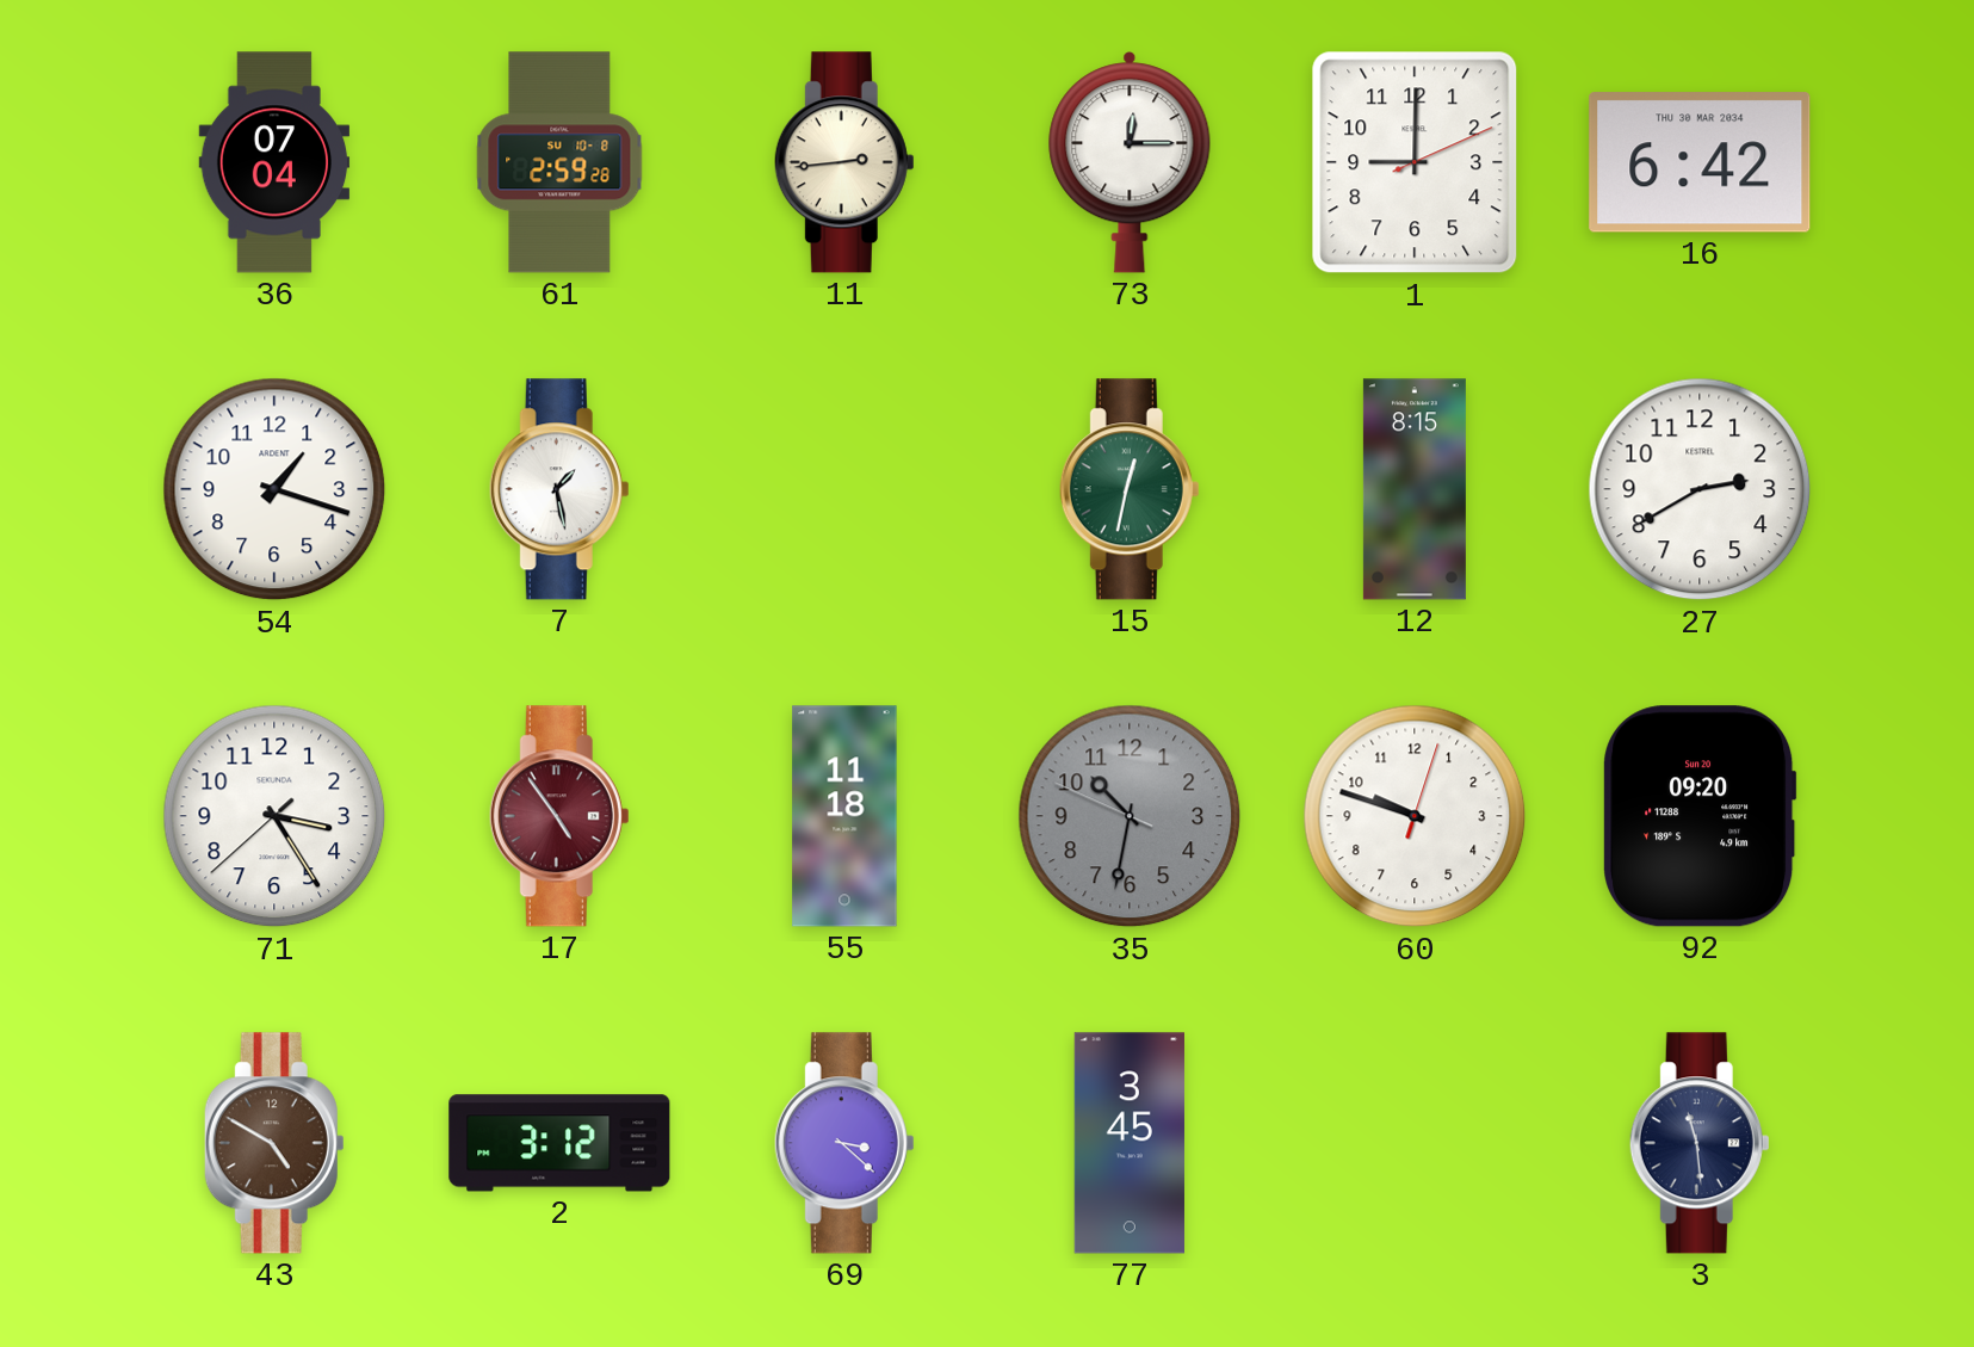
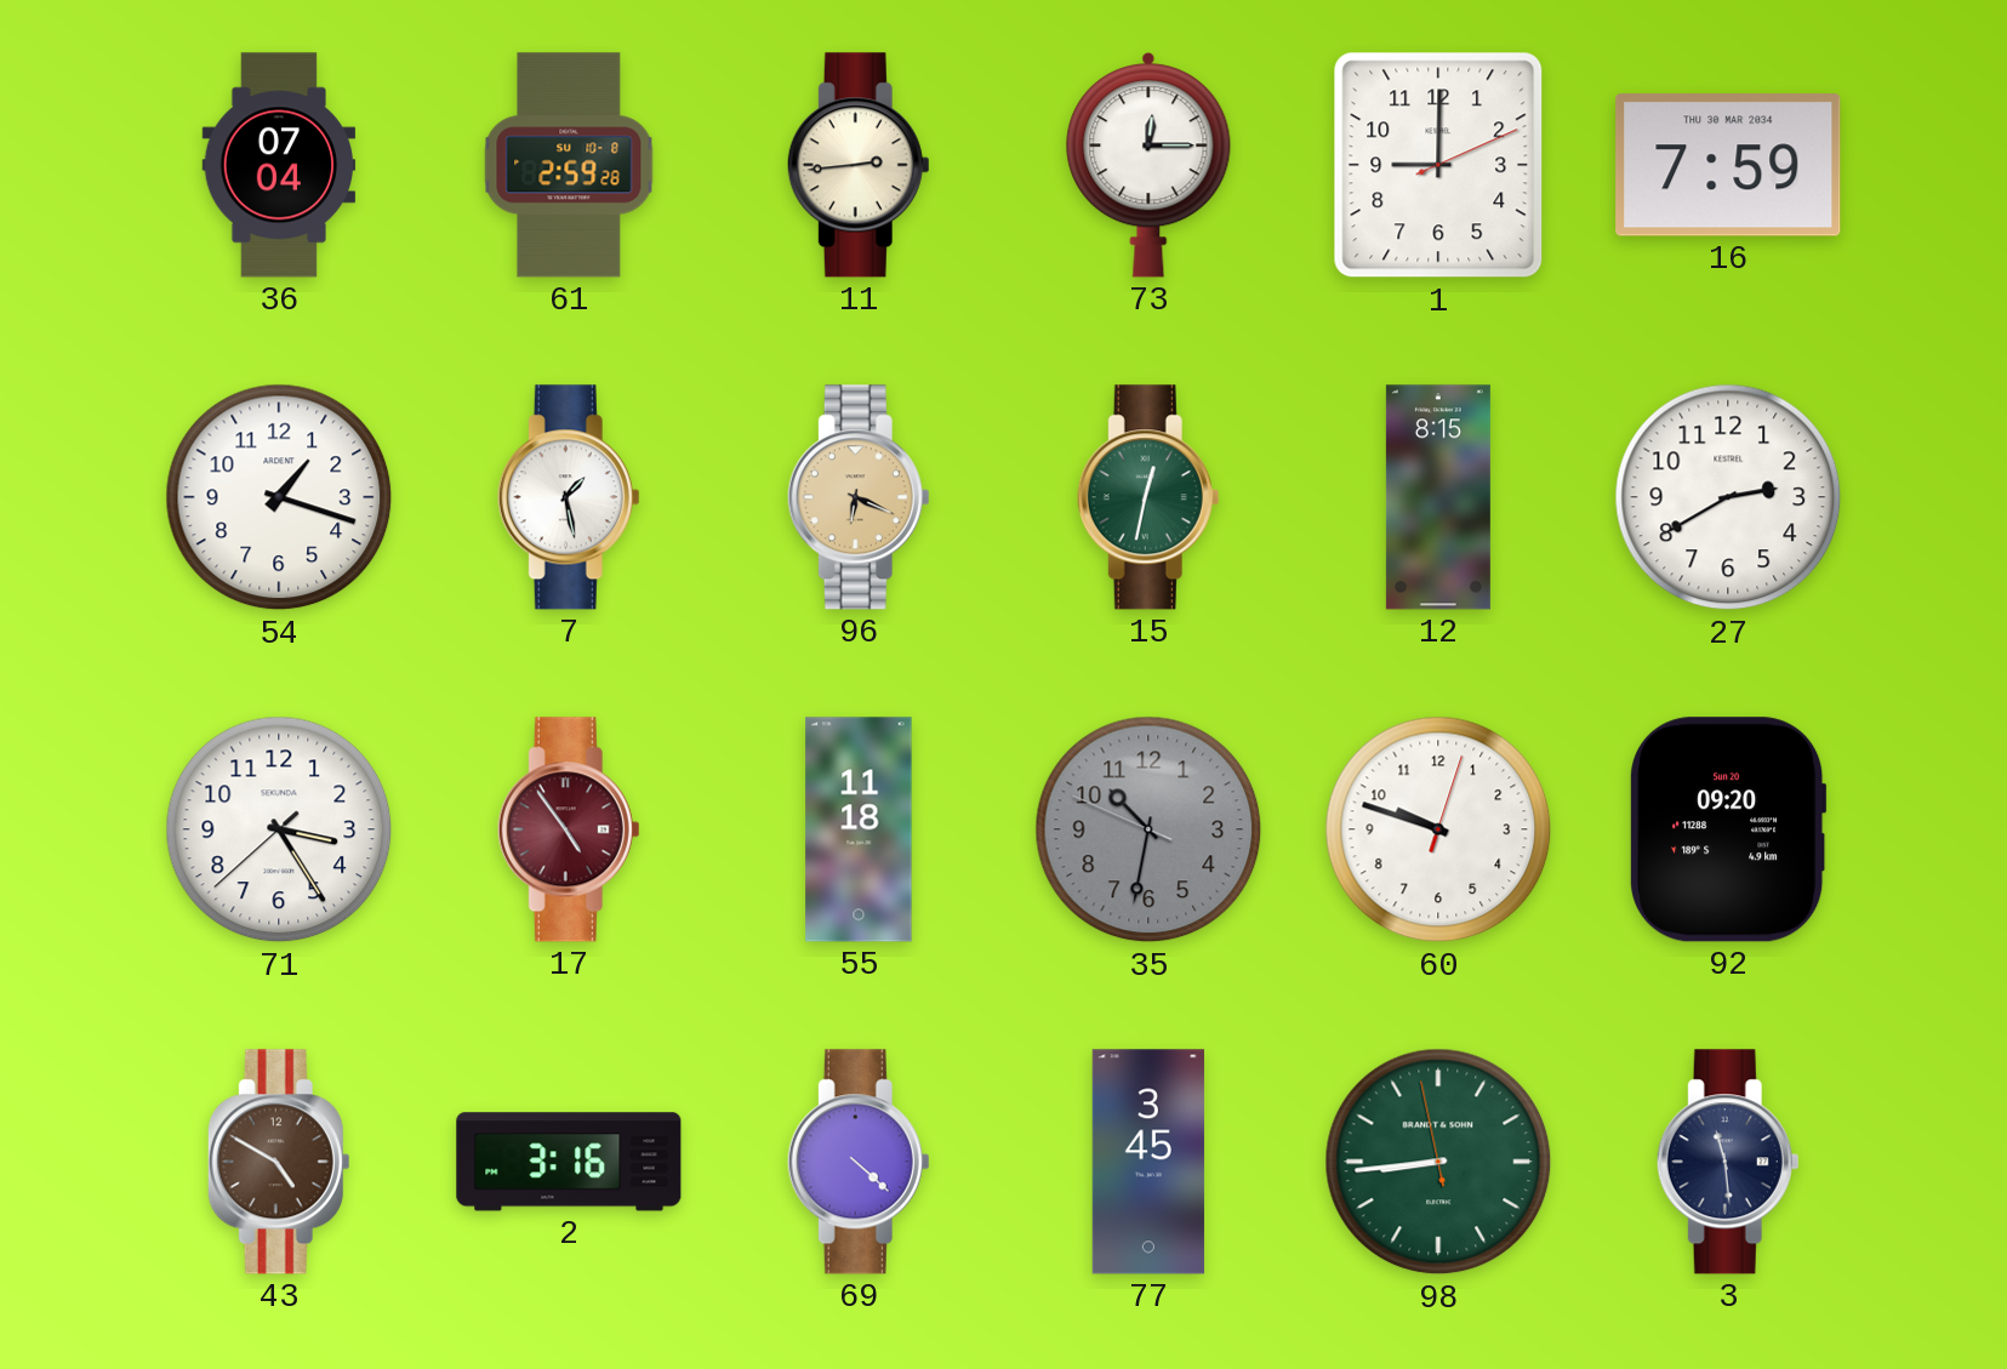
16: 6:42 -> 7:59
96: none -> 6:19
2: 3:12 -> 3:16
69: 3:22 -> 4:22
98: none -> 8:43
